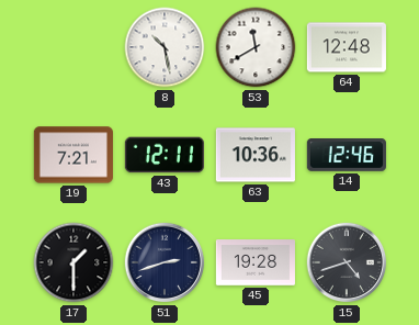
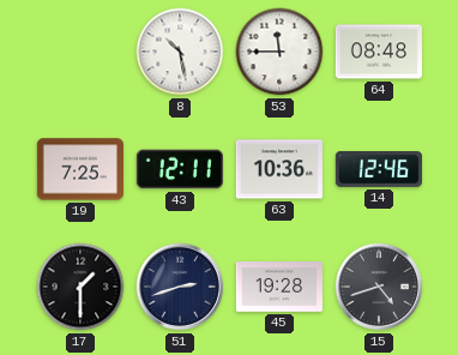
53: 11:40 -> 11:45
64: 12:48 -> 08:48
19: 7:21 -> 7:25
